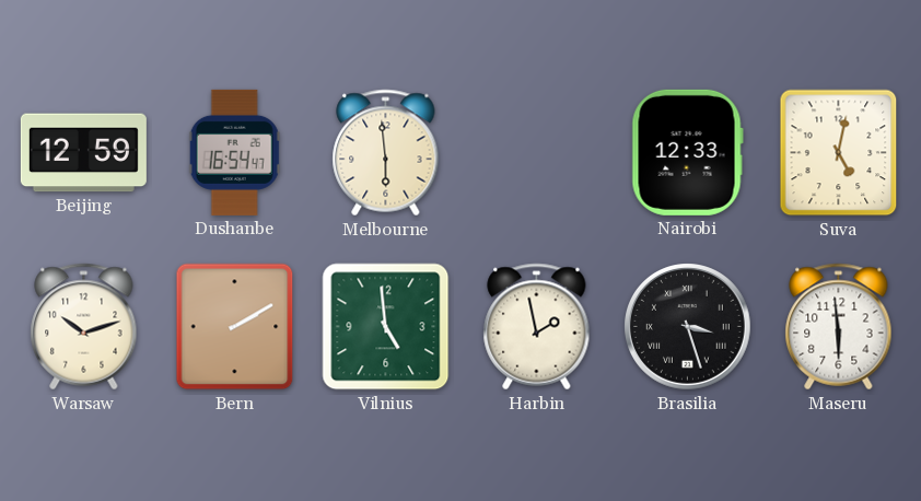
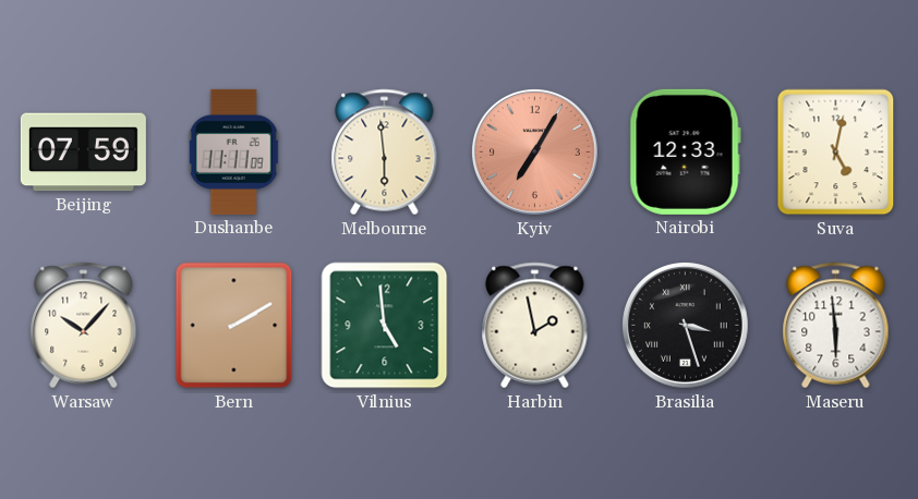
Beijing: 12:59 -> 07:59
Dushanbe: 16:54 -> 11:11
Kyiv: none -> 7:05
Warsaw: 10:12 -> 10:07
